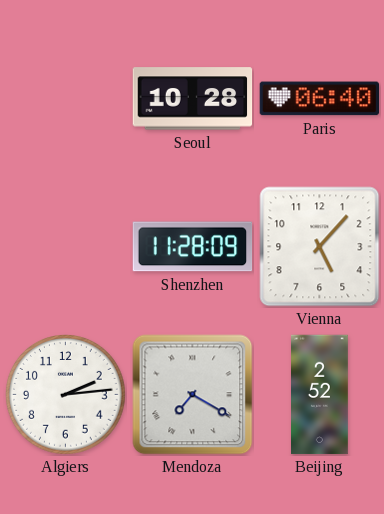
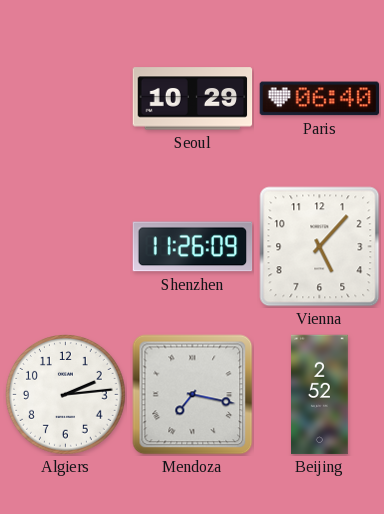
Seoul: 10:28 -> 10:29
Shenzhen: 11:28 -> 11:26
Mendoza: 7:20 -> 7:17
